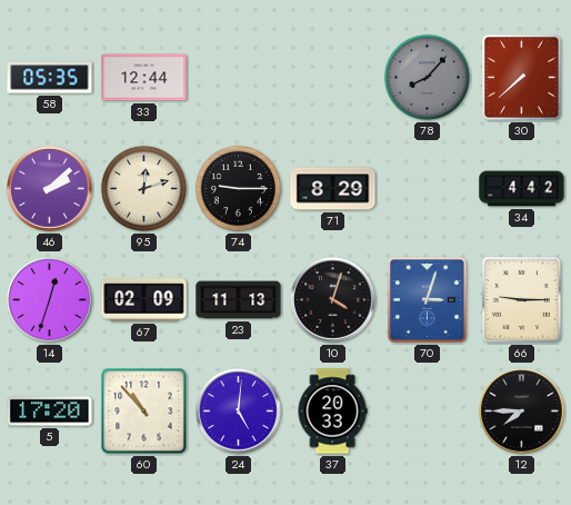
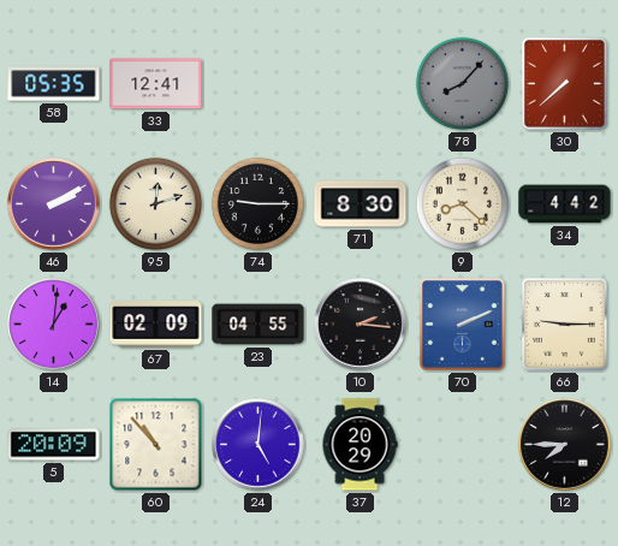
33: 12:44 -> 12:41
46: 2:08 -> 2:10
71: 8:29 -> 8:30
9: none -> 8:22
14: 12:33 -> 1:01
23: 11:13 -> 04:55
10: 4:03 -> 2:16
70: 3:03 -> 2:11
5: 17:20 -> 20:09
37: 20:33 -> 20:29
